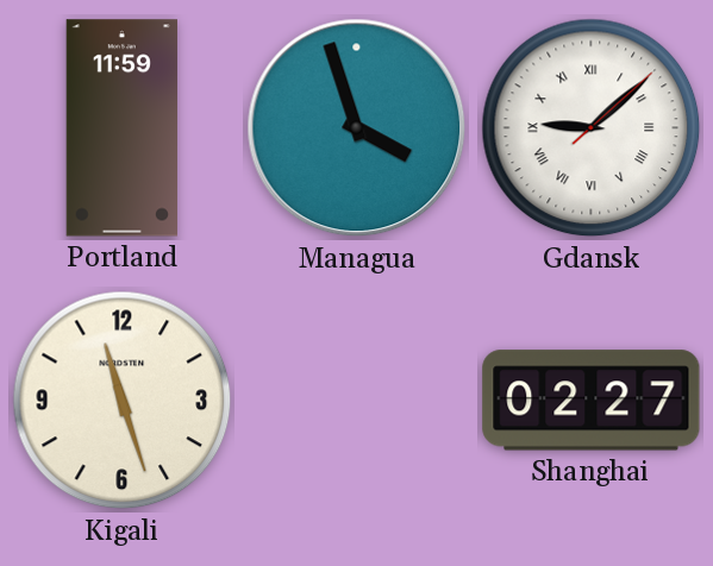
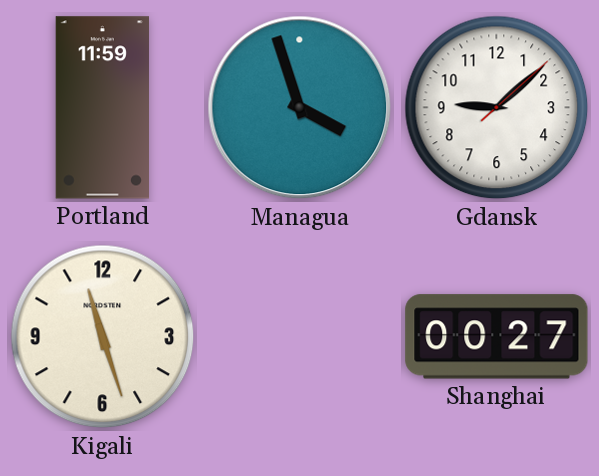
Gdansk numerals: Roman -> Arabic
Shanghai: 02:27 -> 00:27
